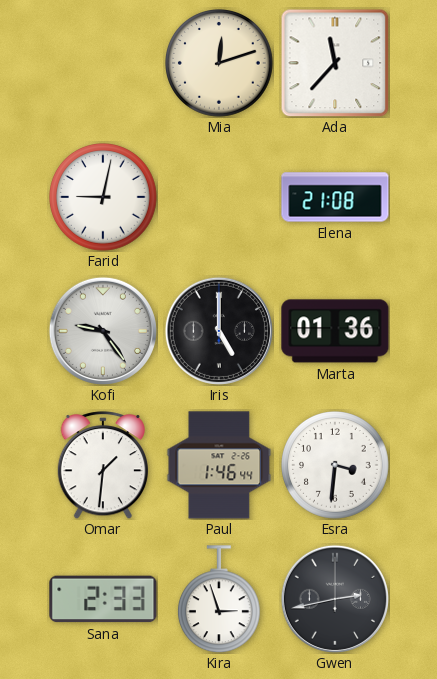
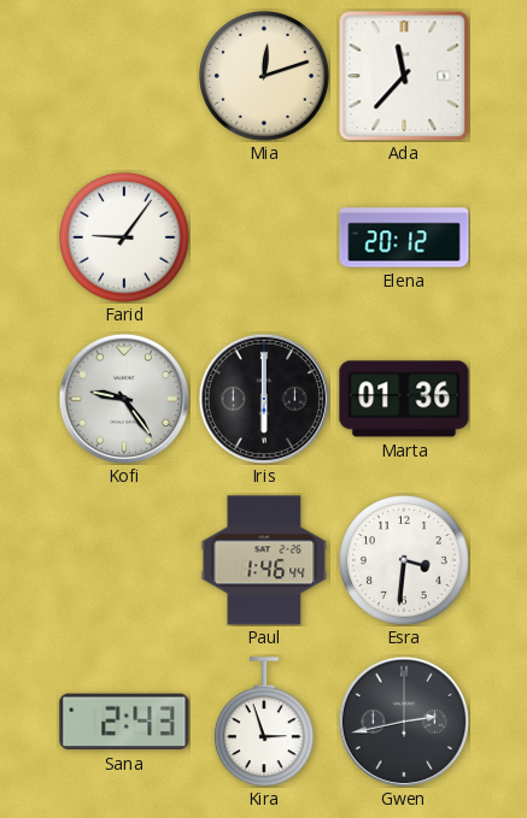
Farid: 9:02 -> 9:06
Elena: 21:08 -> 20:12
Iris: 5:00 -> 6:00
Omar: 1:31 -> none
Sana: 2:33 -> 2:43
